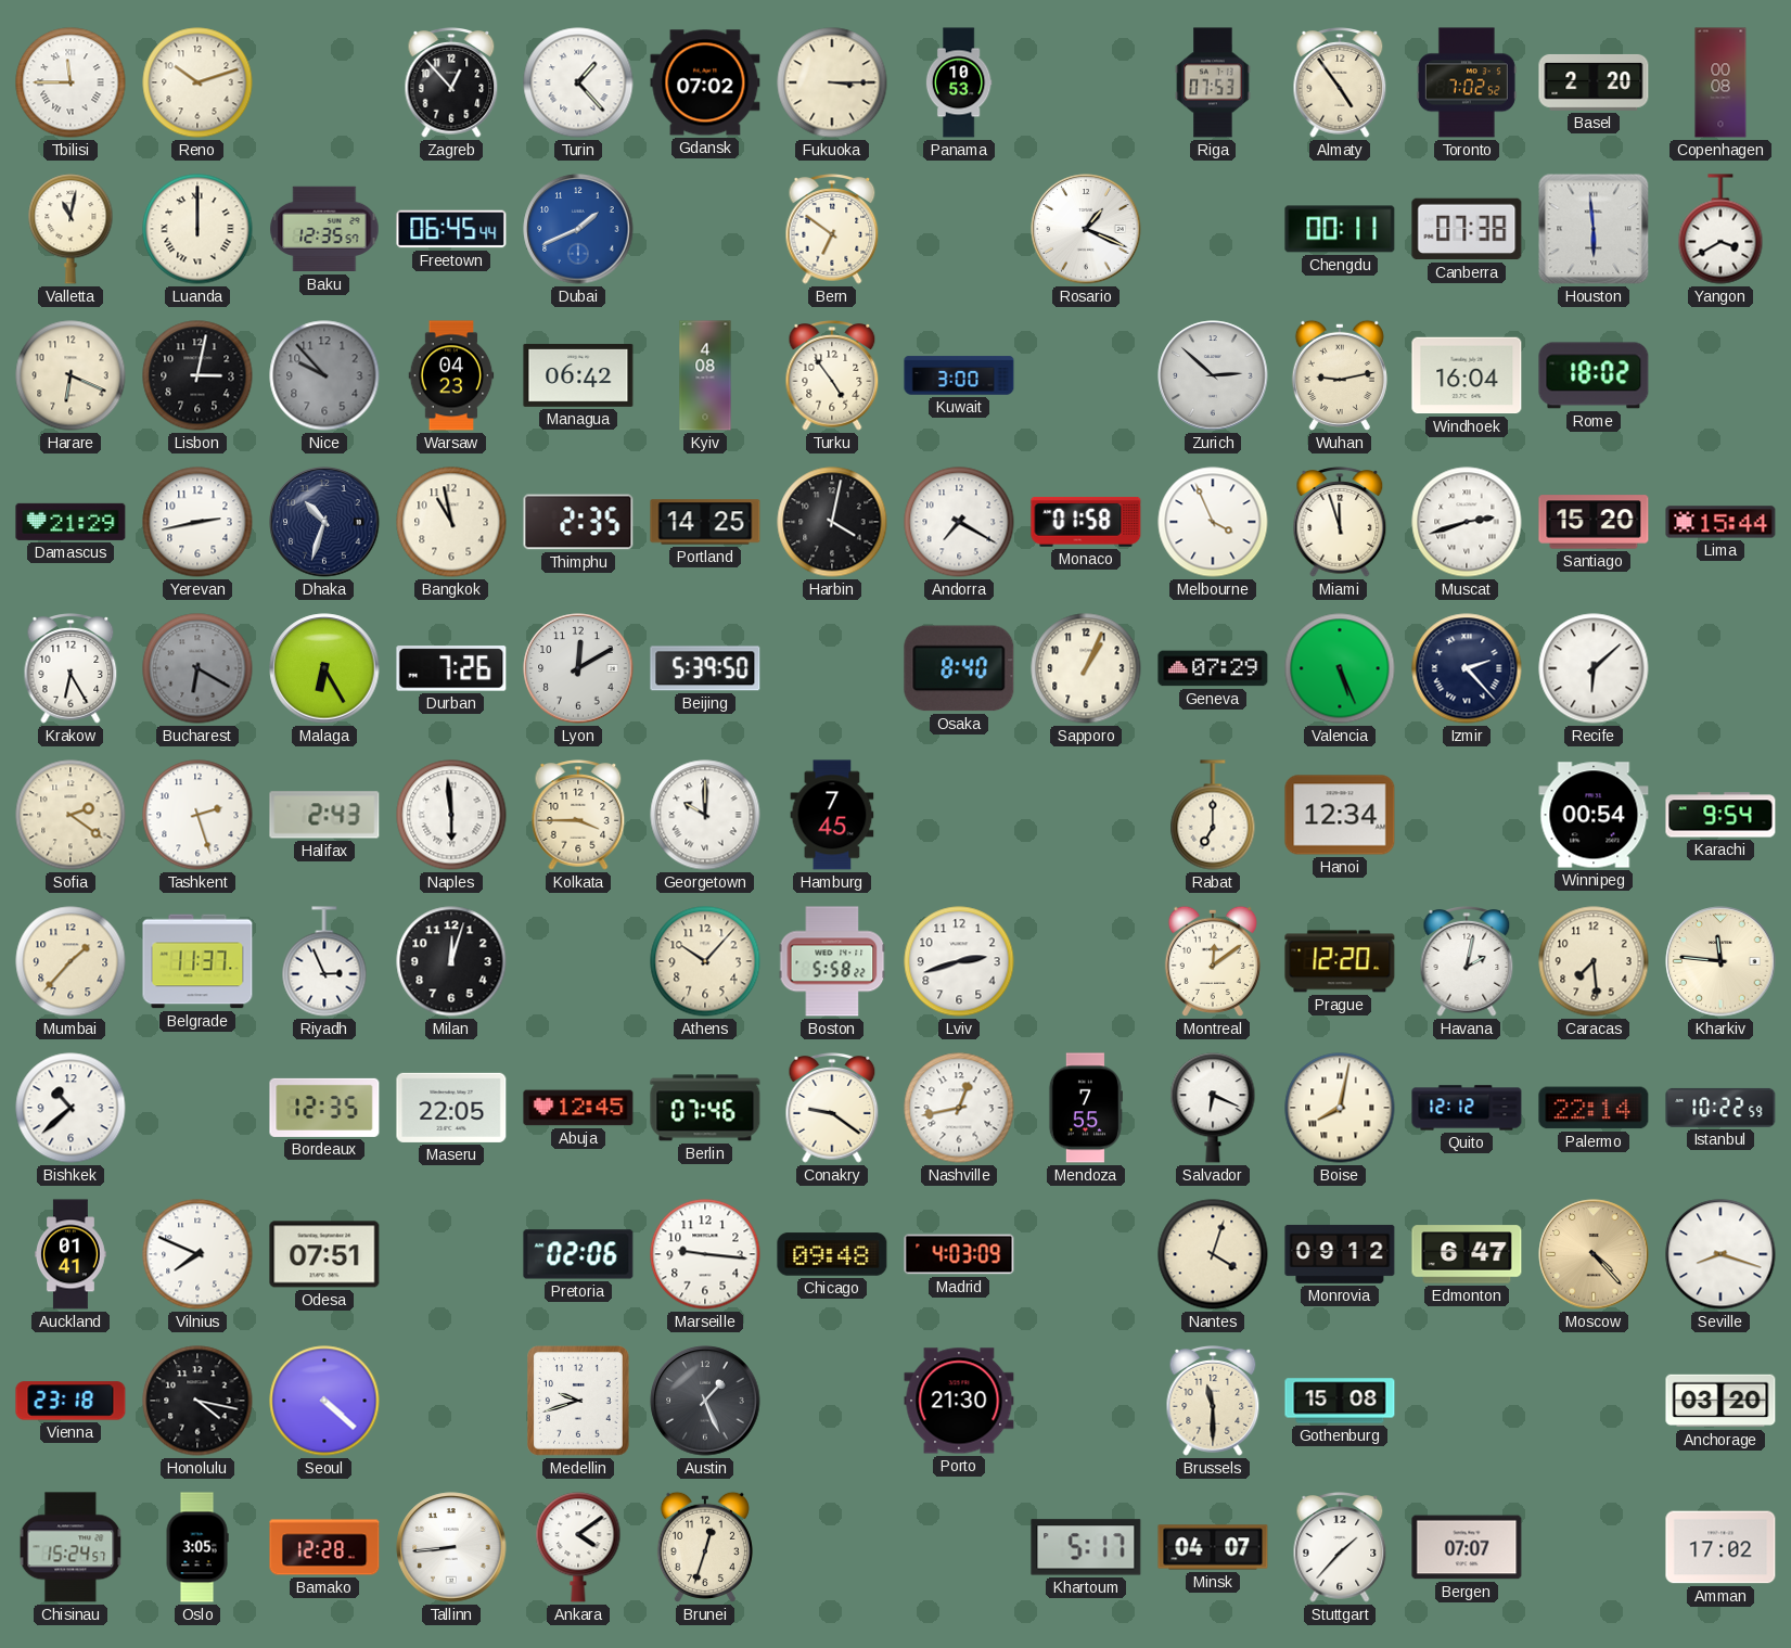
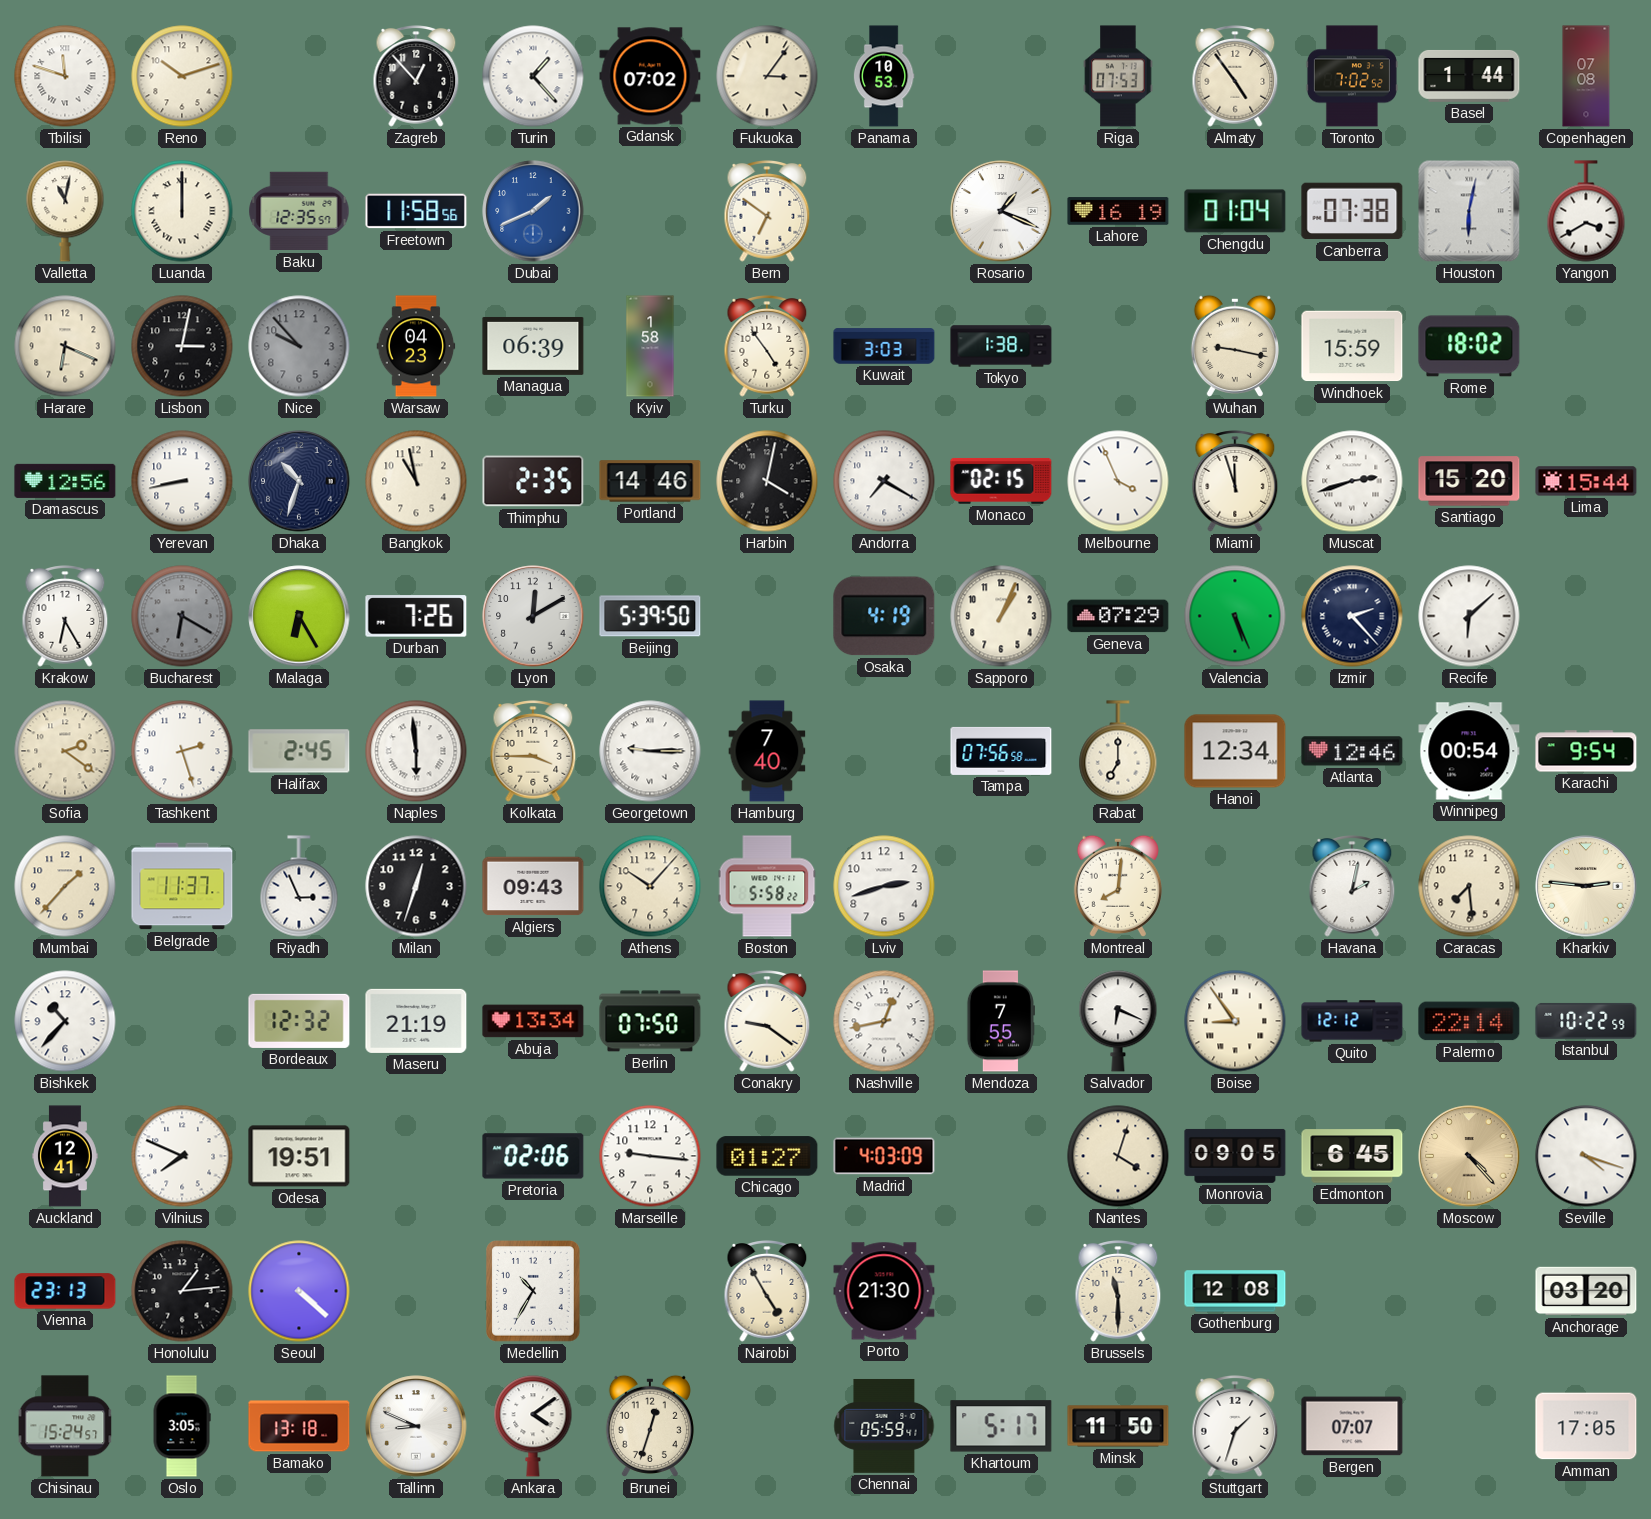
Tbilisi: 11:45 -> 11:48
Fukuoka: 3:15 -> 3:06
Basel: 2:20 -> 1:44
Copenhagen: 00:08 -> 07:08
Freetown: 06:45 -> 11:58
Lahore: none -> 16:19
Chengdu: 00:11 -> 01:04
Houston: 5:59 -> 6:02
Managua: 06:42 -> 06:39
Kyiv: 4:08 -> 1:58
Kuwait: 3:00 -> 3:03
Tokyo: none -> 1:38
Zurich: 2:52 -> none
Wuhan: 9:13 -> 9:17
Windhoek: 16:04 -> 15:59
Damascus: 21:29 -> 12:56
Yerevan: 2:43 -> 8:43
Portland: 14:25 -> 14:46
Monaco: 01:58 -> 02:15
Osaka: 8:40 -> 4:19
Halifax: 2:43 -> 2:45
Georgetown: 10:00 -> 9:15
Hamburg: 7:45 -> 7:40
Tampa: none -> 07:56
Atlanta: none -> 12:46
Milan: 12:03 -> 12:33
Algiers: none -> 09:43
Montreal: 12:09 -> 8:01
Prague: 12:20 -> none
Kharkiv: 11:46 -> 2:46
Bishkek: 10:38 -> 10:37
Bordeaux: 12:35 -> 12:32
Maseru: 22:05 -> 21:19
Abuja: 12:45 -> 13:34
Berlin: 07:46 -> 07:50
Boise: 8:02 -> 8:54
Auckland: 01:41 -> 12:41
Odesa: 07:51 -> 19:51
Chicago: 09:48 -> 01:27
Monrovia: 09:12 -> 09:05
Edmonton: 6:47 -> 6:45
Seville: 8:18 -> 4:18
Vienna: 23:18 -> 23:13
Honolulu: 4:17 -> 1:14
Medellin: 9:42 -> 10:35
Austin: 1:26 -> none
Nairobi: none -> 4:55
Gothenburg: 15:08 -> 12:08
Bamako: 12:28 -> 13:18
Tallinn: 8:44 -> 8:49
Chennai: none -> 05:59
Minsk: 04:07 -> 11:50
Stuttgart: 1:37 -> 1:33
Amman: 17:02 -> 17:05
